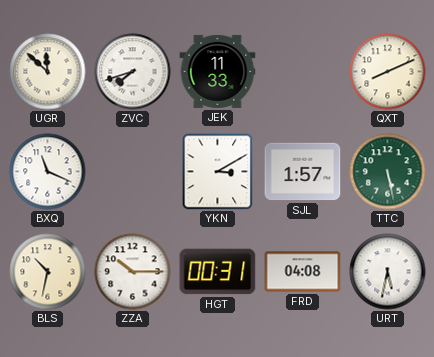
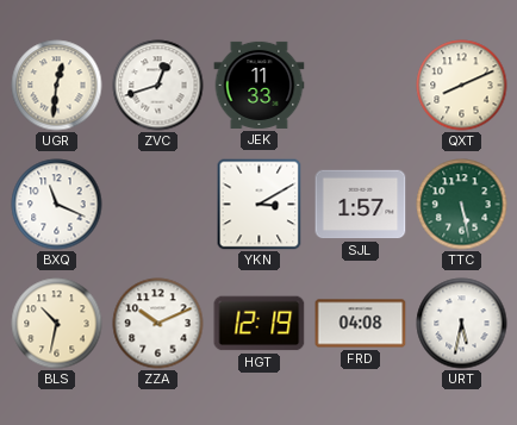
UGR: 11:52 -> 12:31
ZVC: 7:42 -> 12:42
ZZA: 10:15 -> 10:11
HGT: 00:31 -> 12:19
